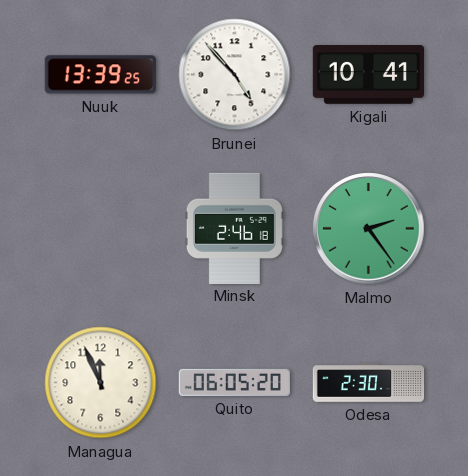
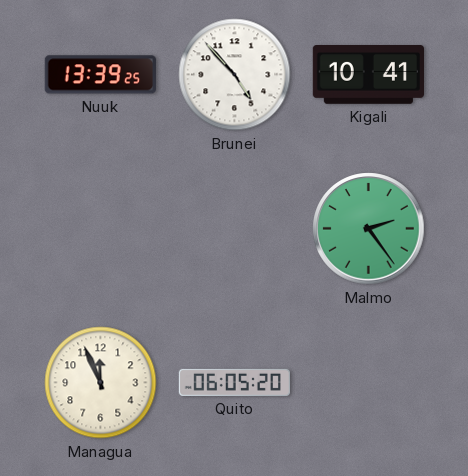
Minsk: 2:46 -> none
Odesa: 2:30 -> none
